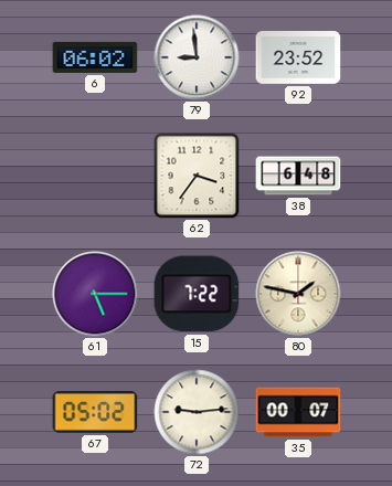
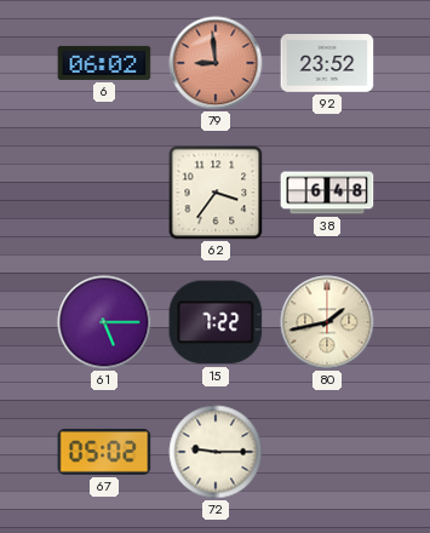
79 dial: white -> salmon
80: 1:47 -> 1:43
72: 9:14 -> 9:15
35: 00:07 -> none
